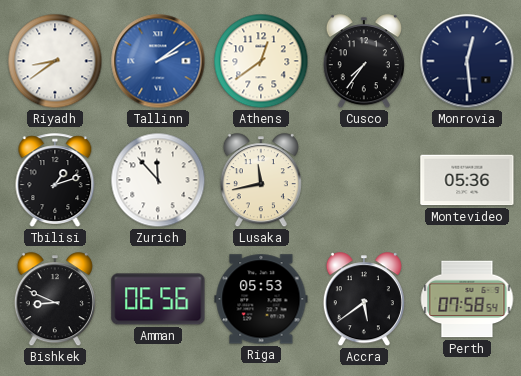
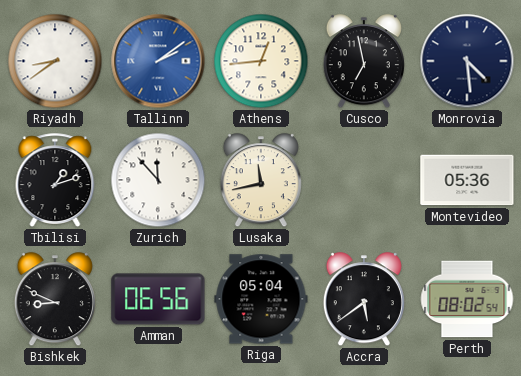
Athens: 12:39 -> 12:44
Cusco: 7:36 -> 6:58
Monrovia: 12:29 -> 4:29
Riga: 05:53 -> 05:04
Perth: 07:58 -> 08:02
